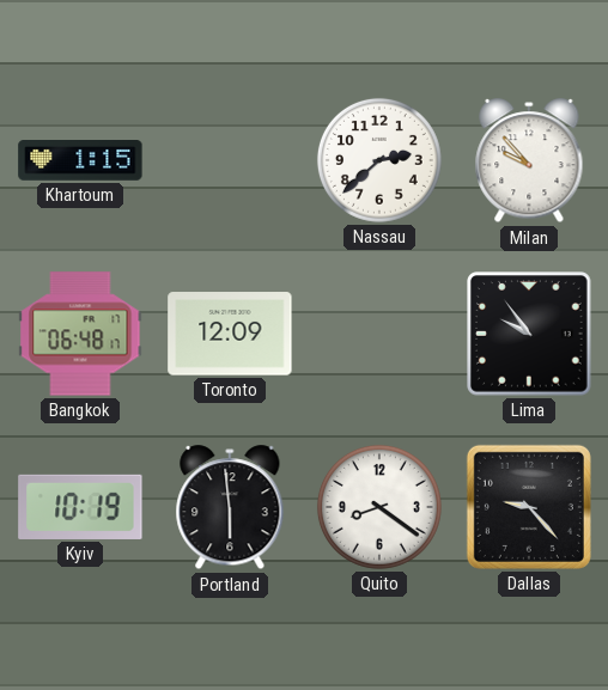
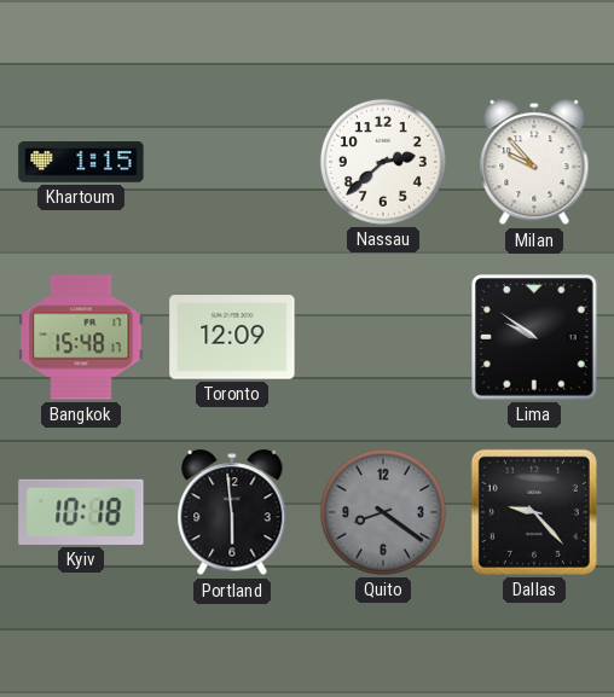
Bangkok: 06:48 -> 15:48
Lima: 9:54 -> 9:51
Kyiv: 10:19 -> 10:18
Quito dial: white -> grey
